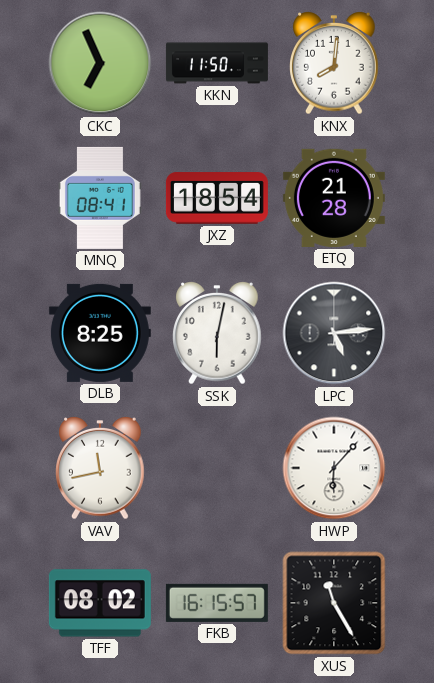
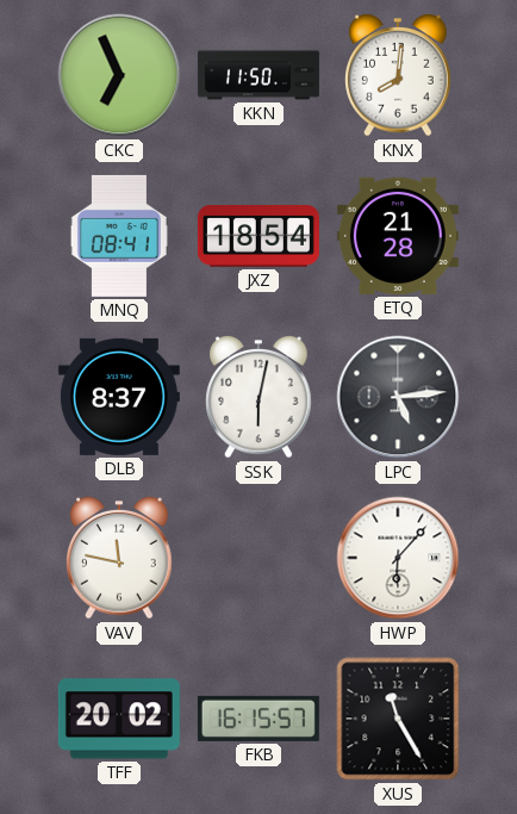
DLB: 8:25 -> 8:37
VAV: 11:43 -> 11:47
TFF: 08:02 -> 20:02
